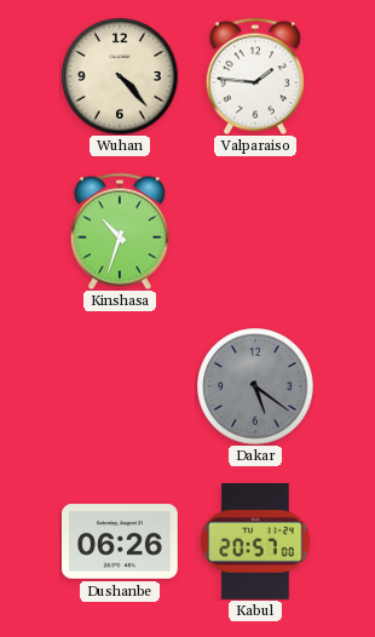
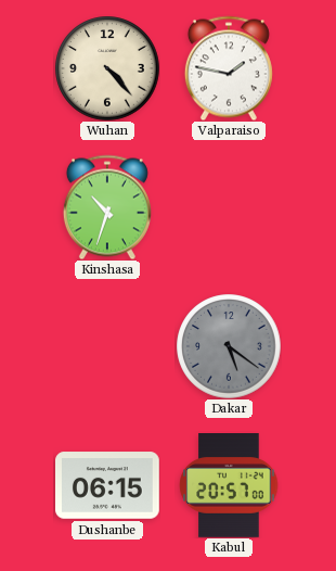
Valparaiso: 1:46 -> 1:47
Dushanbe: 06:26 -> 06:15
